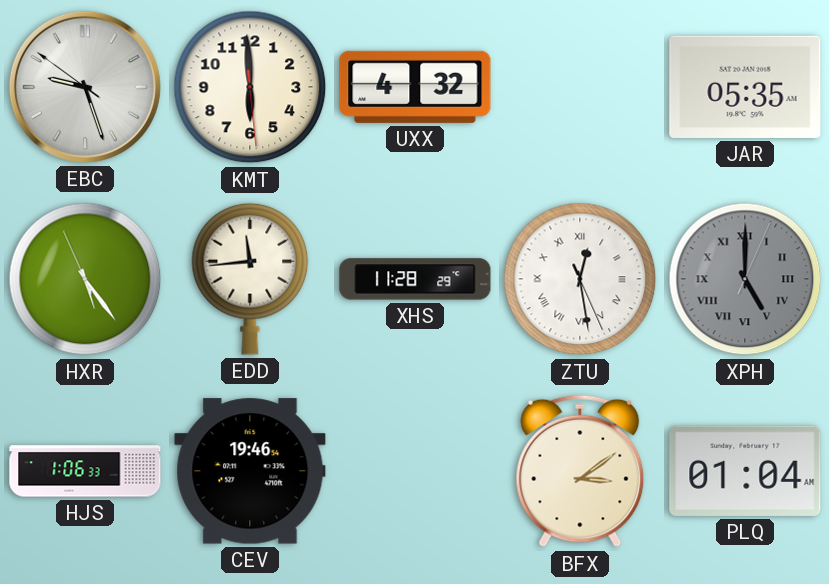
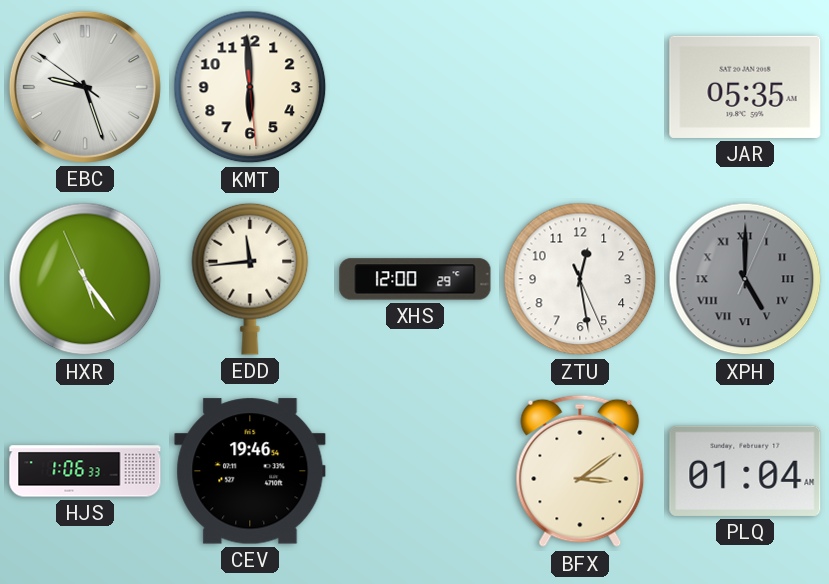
UXX: 4:32 -> none
XHS: 11:28 -> 12:00
ZTU numerals: Roman -> Arabic
